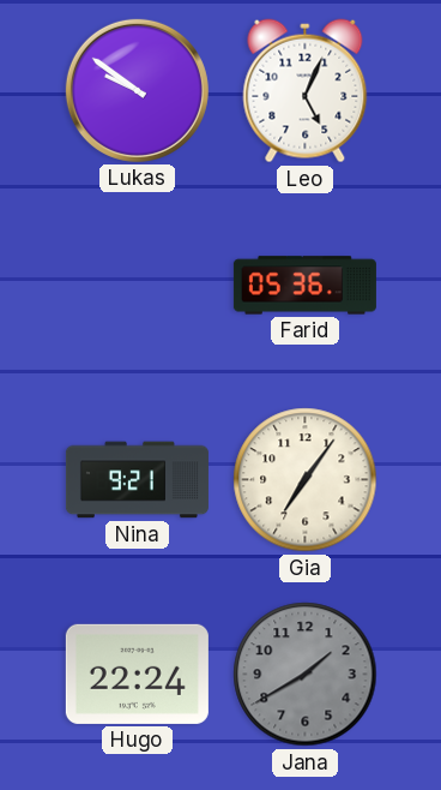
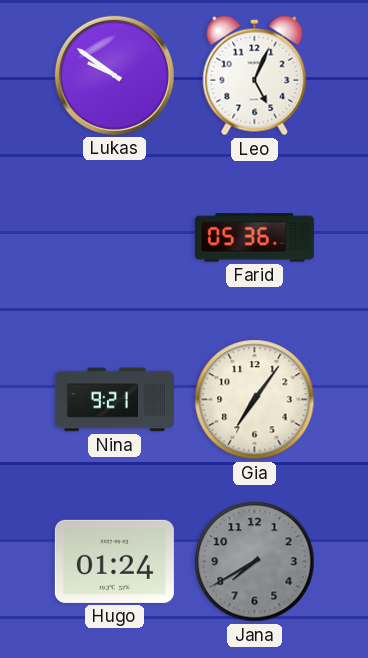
Hugo: 22:24 -> 01:24
Jana: 1:40 -> 7:40
